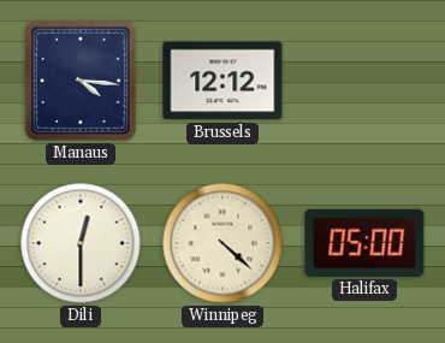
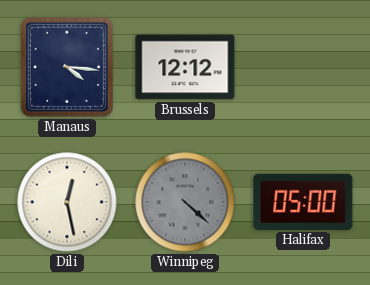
Dili: 12:30 -> 12:28
Winnipeg dial: cream -> grey
